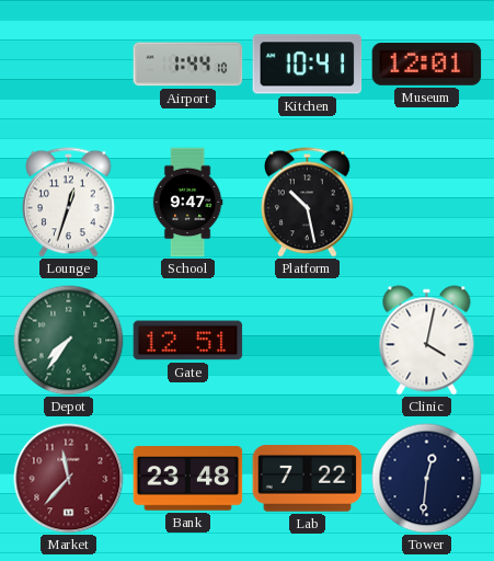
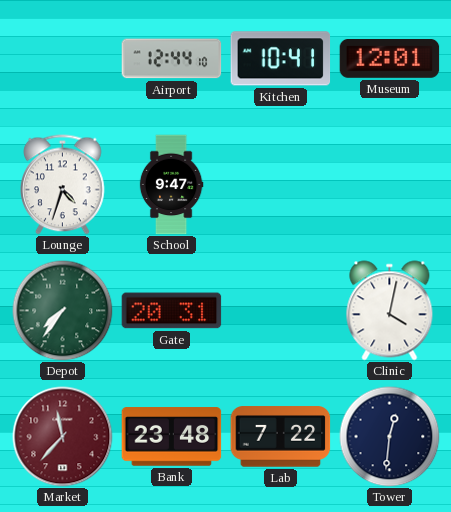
Airport: 1:44 -> 12:44
Lounge: 12:33 -> 4:33
Platform: 10:28 -> none
Gate: 12:51 -> 20:31
